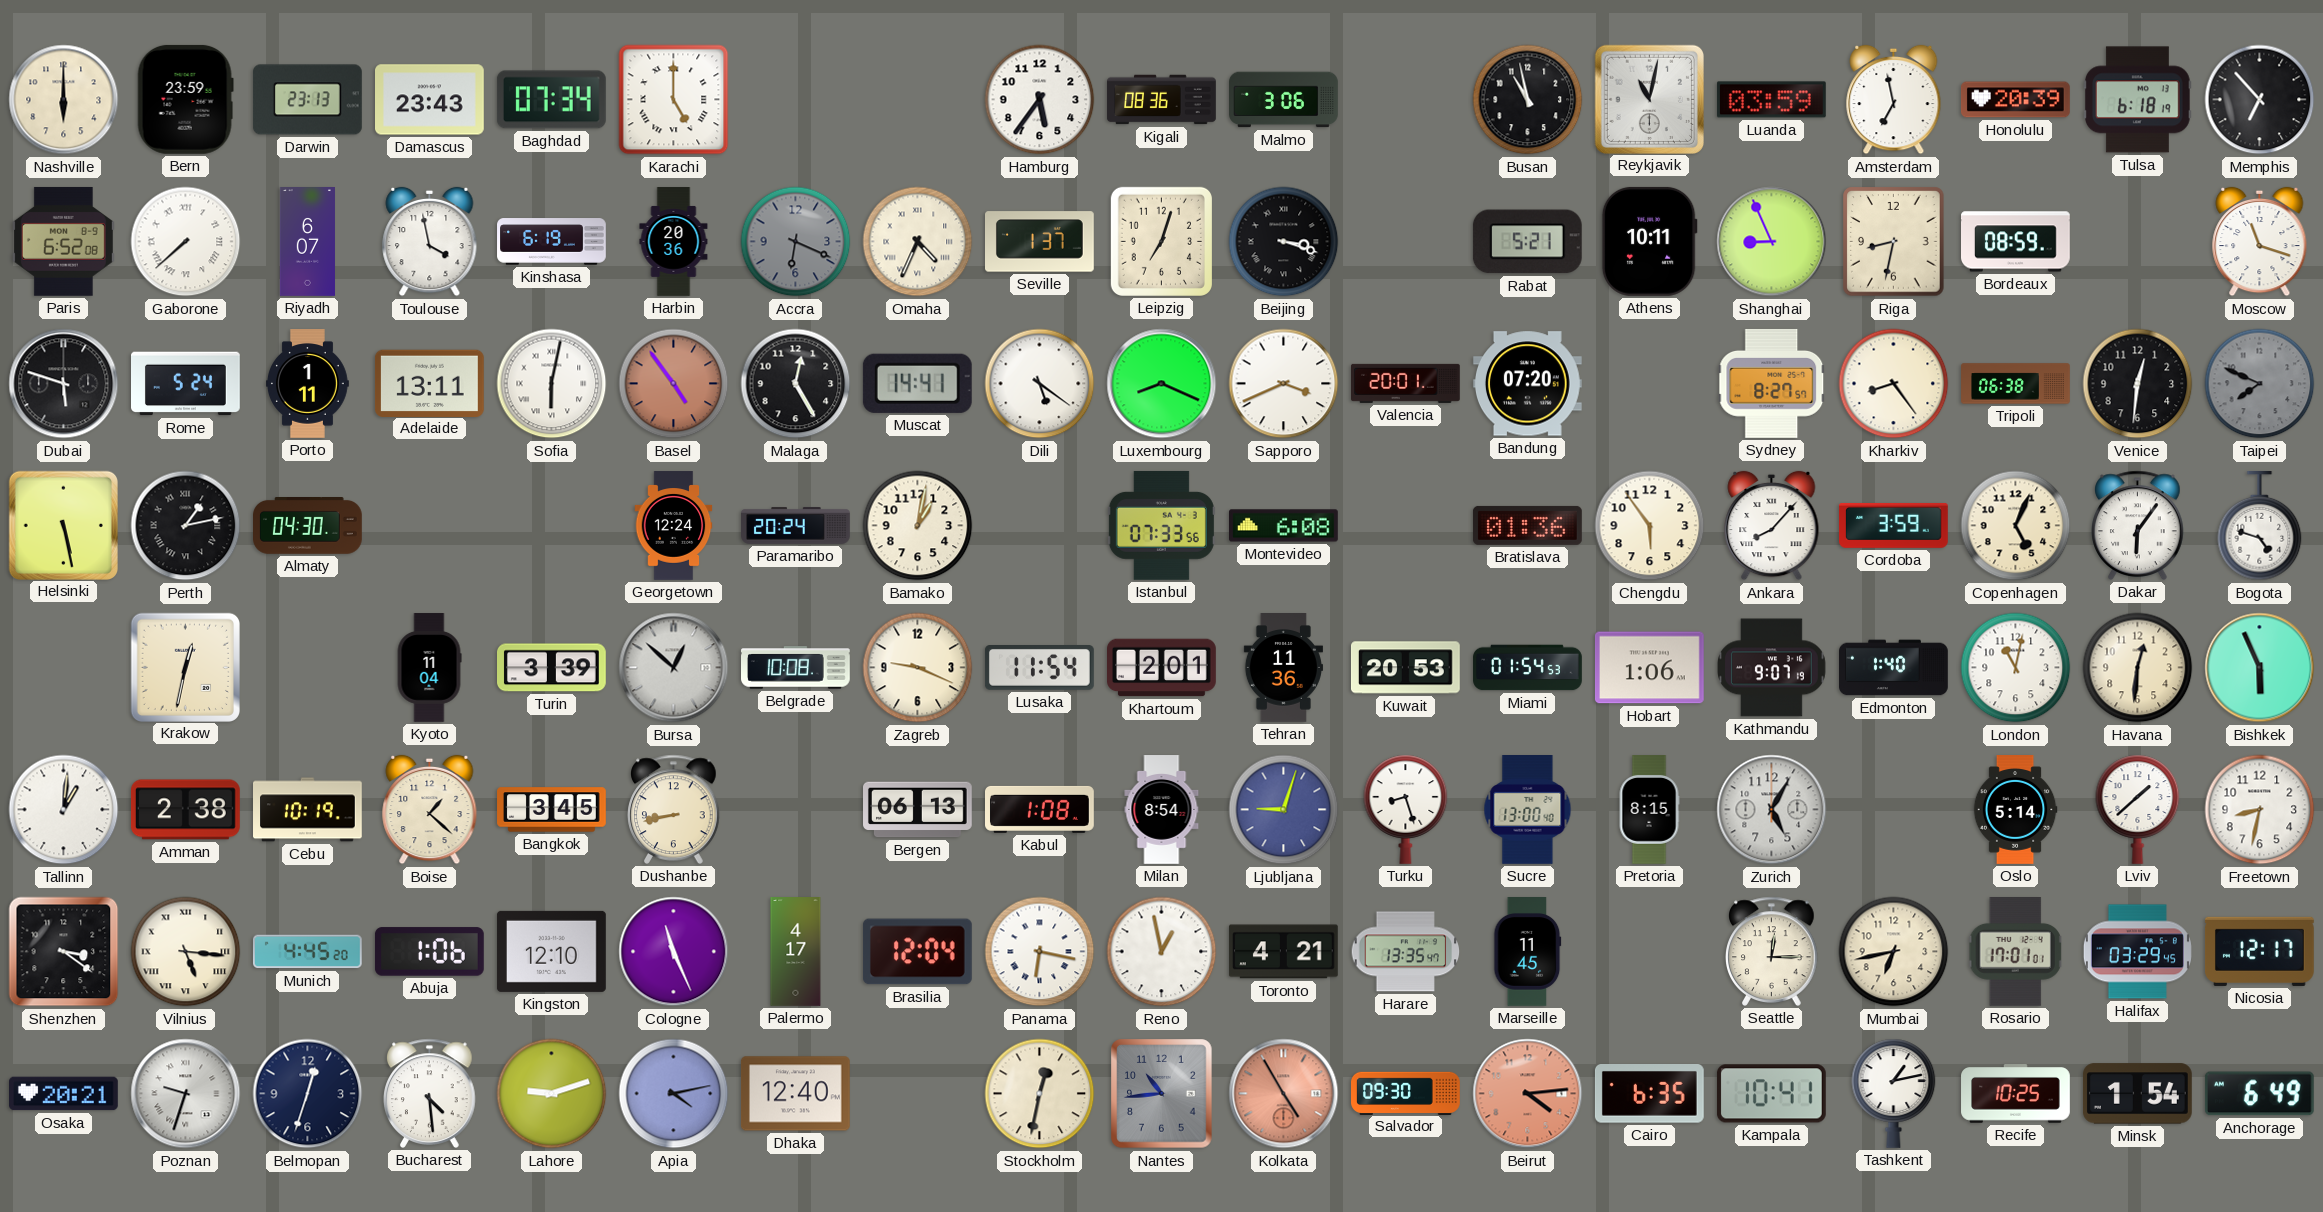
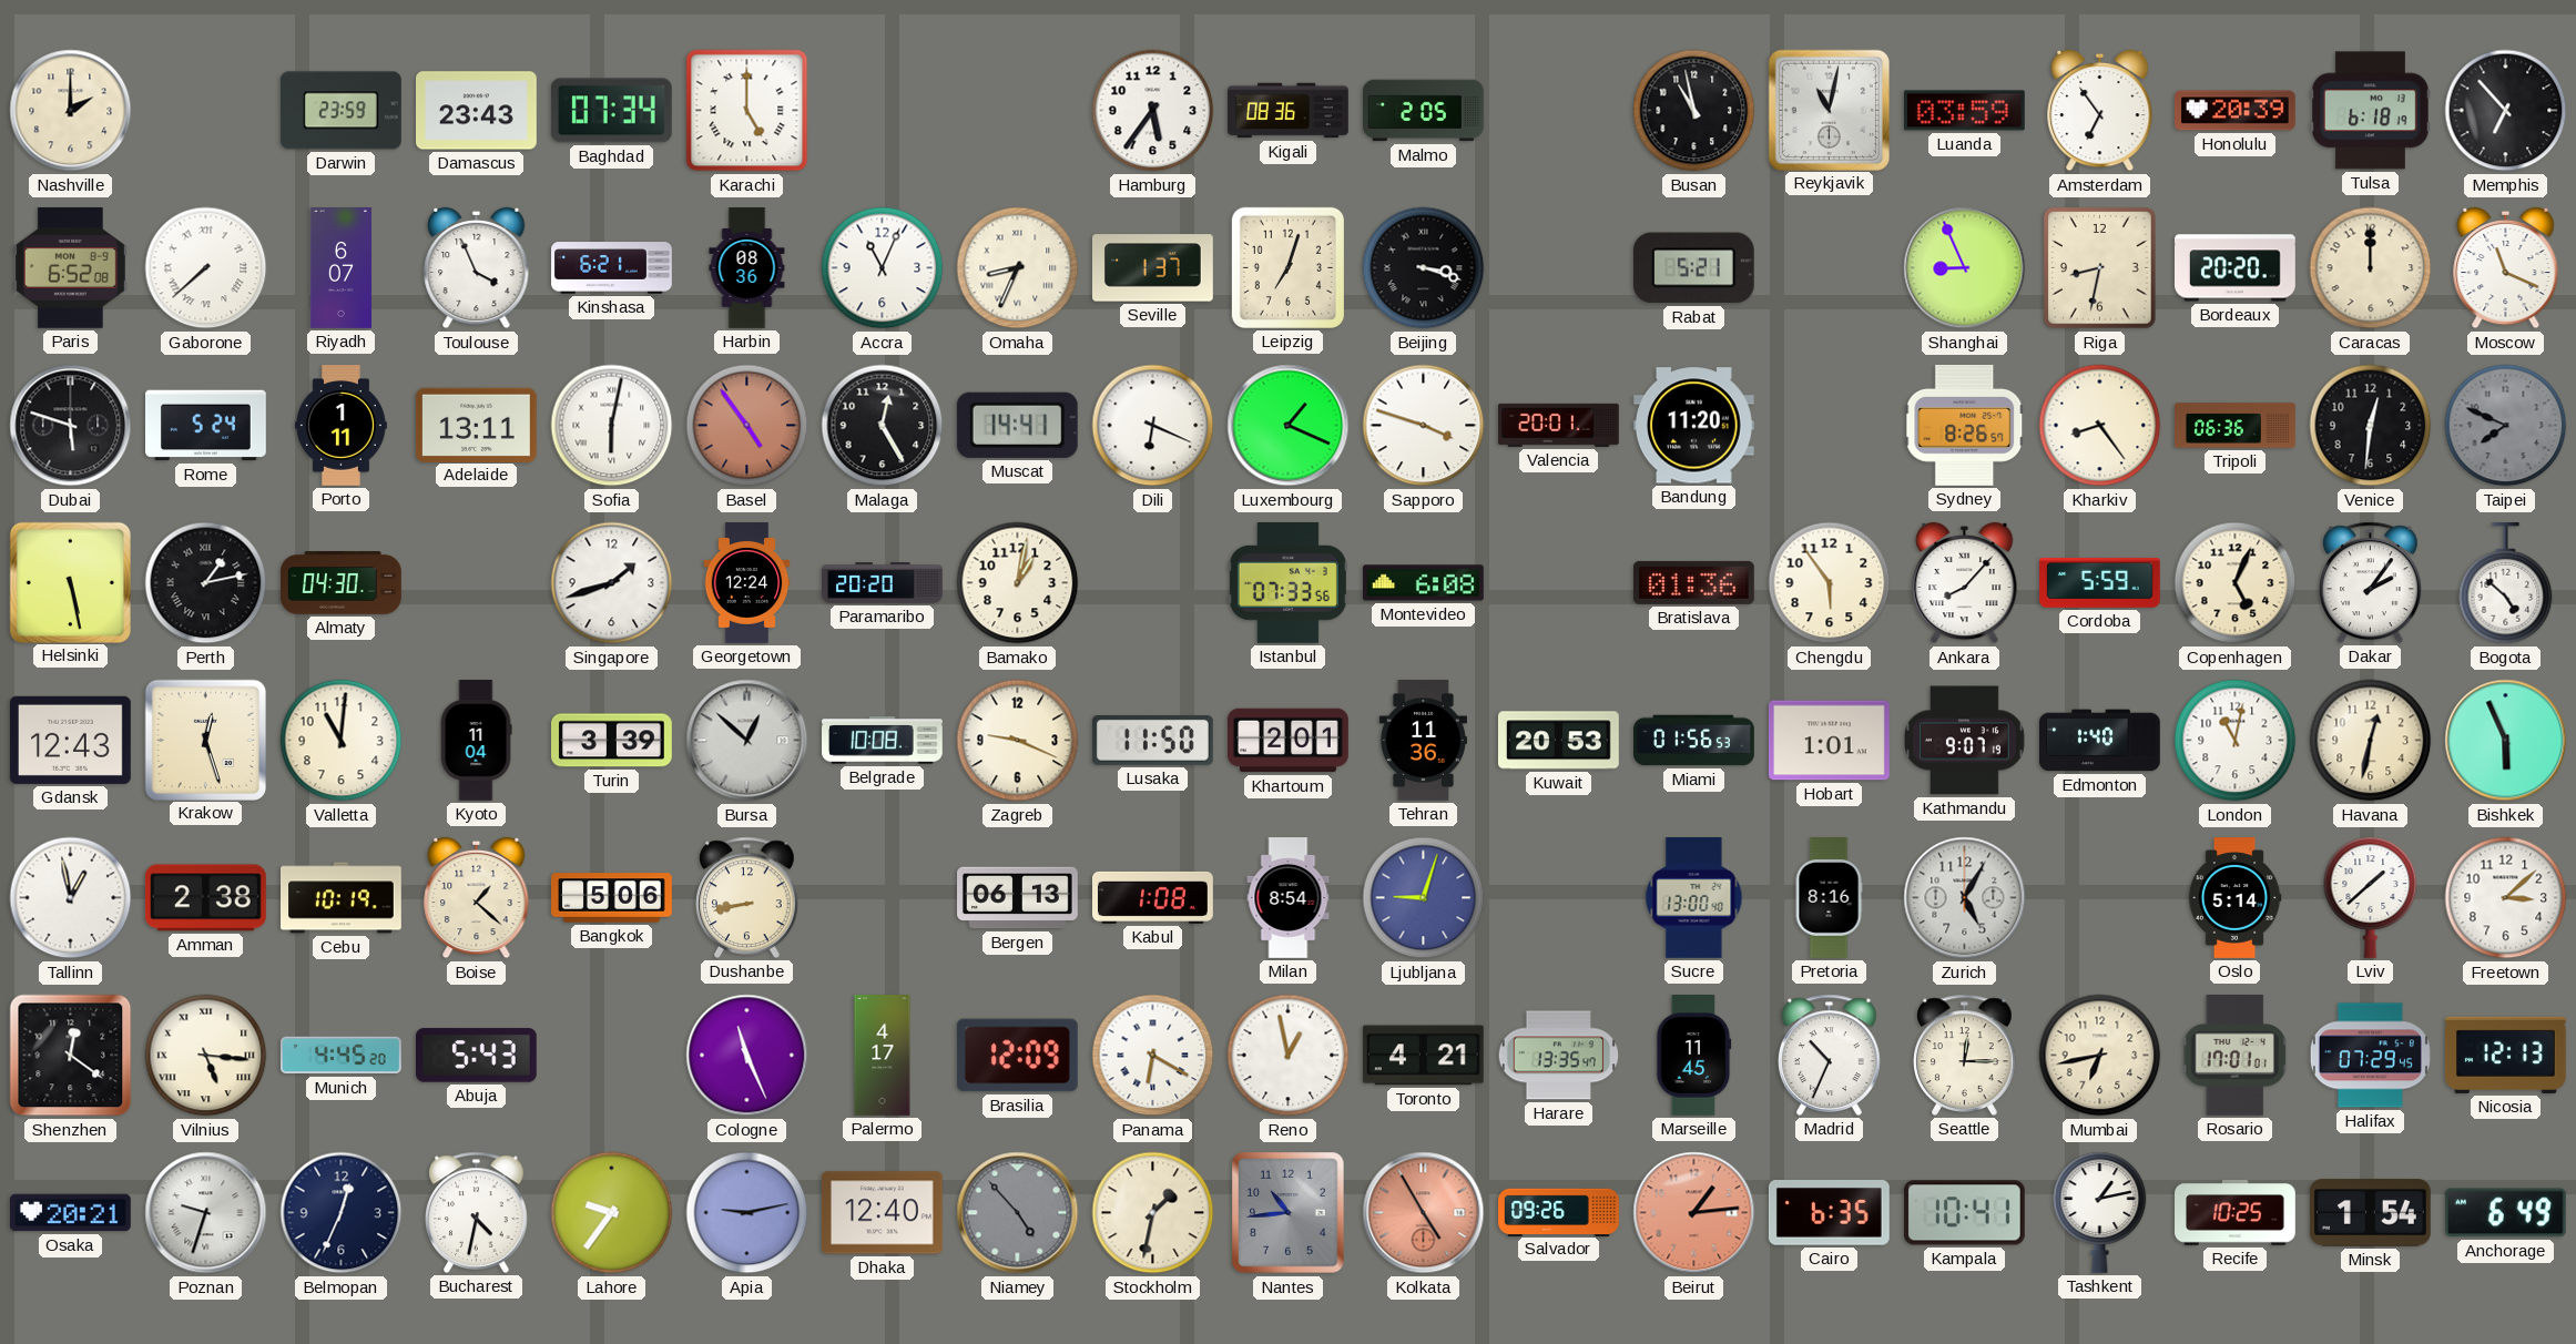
Nashville: 6:00 -> 2:00
Bern: 23:59 -> none
Darwin: 23:13 -> 23:59
Malmo: 3:06 -> 2:05
Amsterdam: 6:58 -> 6:54
Toulouse: 3:58 -> 3:56
Kinshasa: 6:19 -> 6:21
Harbin: 20:36 -> 08:36
Accra: 6:19 -> 11:04
Accra dial: grey -> white
Omaha: 4:34 -> 8:34
Athens: 10:11 -> none
Bordeaux: 08:59 -> 20:20
Caracas: none -> 12:00
Moscow: 11:18 -> 11:19
Dili: 5:21 -> 6:19
Luxembourg: 8:19 -> 1:19
Sapporo: 3:41 -> 3:48
Bandung: 07:20 -> 11:20
Sydney: 8:27 -> 8:26
Tripoli: 06:38 -> 06:36
Singapore: none -> 1:42
Paramaribo: 20:24 -> 20:20
Cordoba: 3:59 -> 5:59
Dakar: 6:06 -> 2:06
Bogota: 4:48 -> 4:52
Gdansk: none -> 12:43
Krakow: 12:32 -> 12:27
Valletta: none -> 11:01
Lusaka: 11:54 -> 11:50
Miami: 01:54 -> 01:56
Hobart: 1:06 -> 1:01
Havana: 12:31 -> 12:32
Tallinn: 1:01 -> 12:58
Bangkok: 3:45 -> 5:06
Turku: 8:27 -> none
Pretoria: 8:15 -> 8:16
Freetown: 8:32 -> 3:08
Shenzhen: 3:21 -> 12:21
Abuja: 1:06 -> 5:43
Kingston: 12:10 -> none
Brasilia: 12:04 -> 12:09
Panama: 6:17 -> 6:20
Madrid: none -> 10:34
Halifax: 03:29 -> 07:29
Nicosia: 12:17 -> 12:13
Belmopan: 12:33 -> 12:34
Bucharest: 4:29 -> 4:32
Lahore: 9:12 -> 9:36
Apia: 4:13 -> 9:13
Niamey: none -> 4:53
Stockholm: 12:32 -> 1:32
Salvador: 09:30 -> 09:26
Beirut: 4:14 -> 1:14
